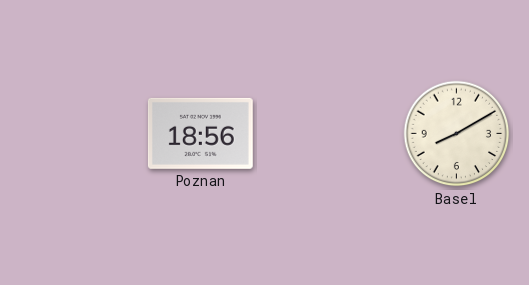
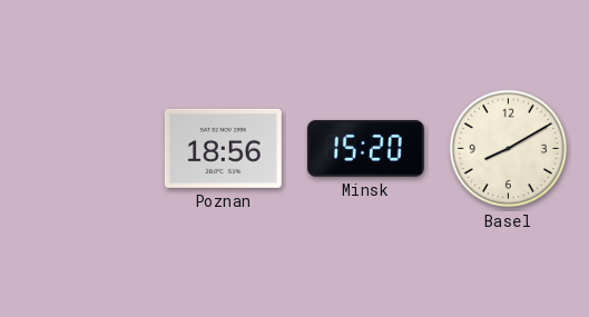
Minsk: none -> 15:20
